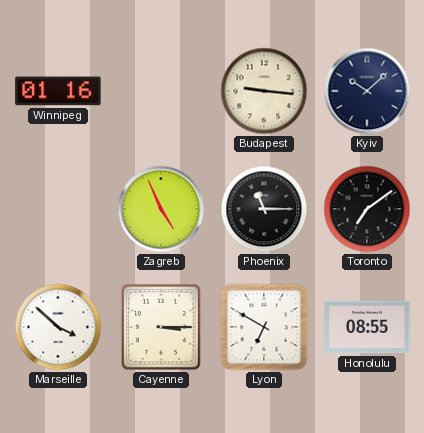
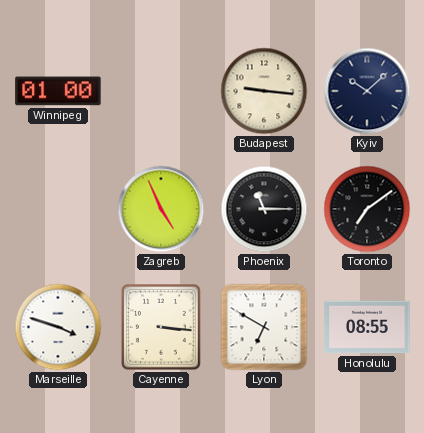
Winnipeg: 01:16 -> 01:00
Marseille: 3:52 -> 3:48
Cayenne: 3:15 -> 3:16
